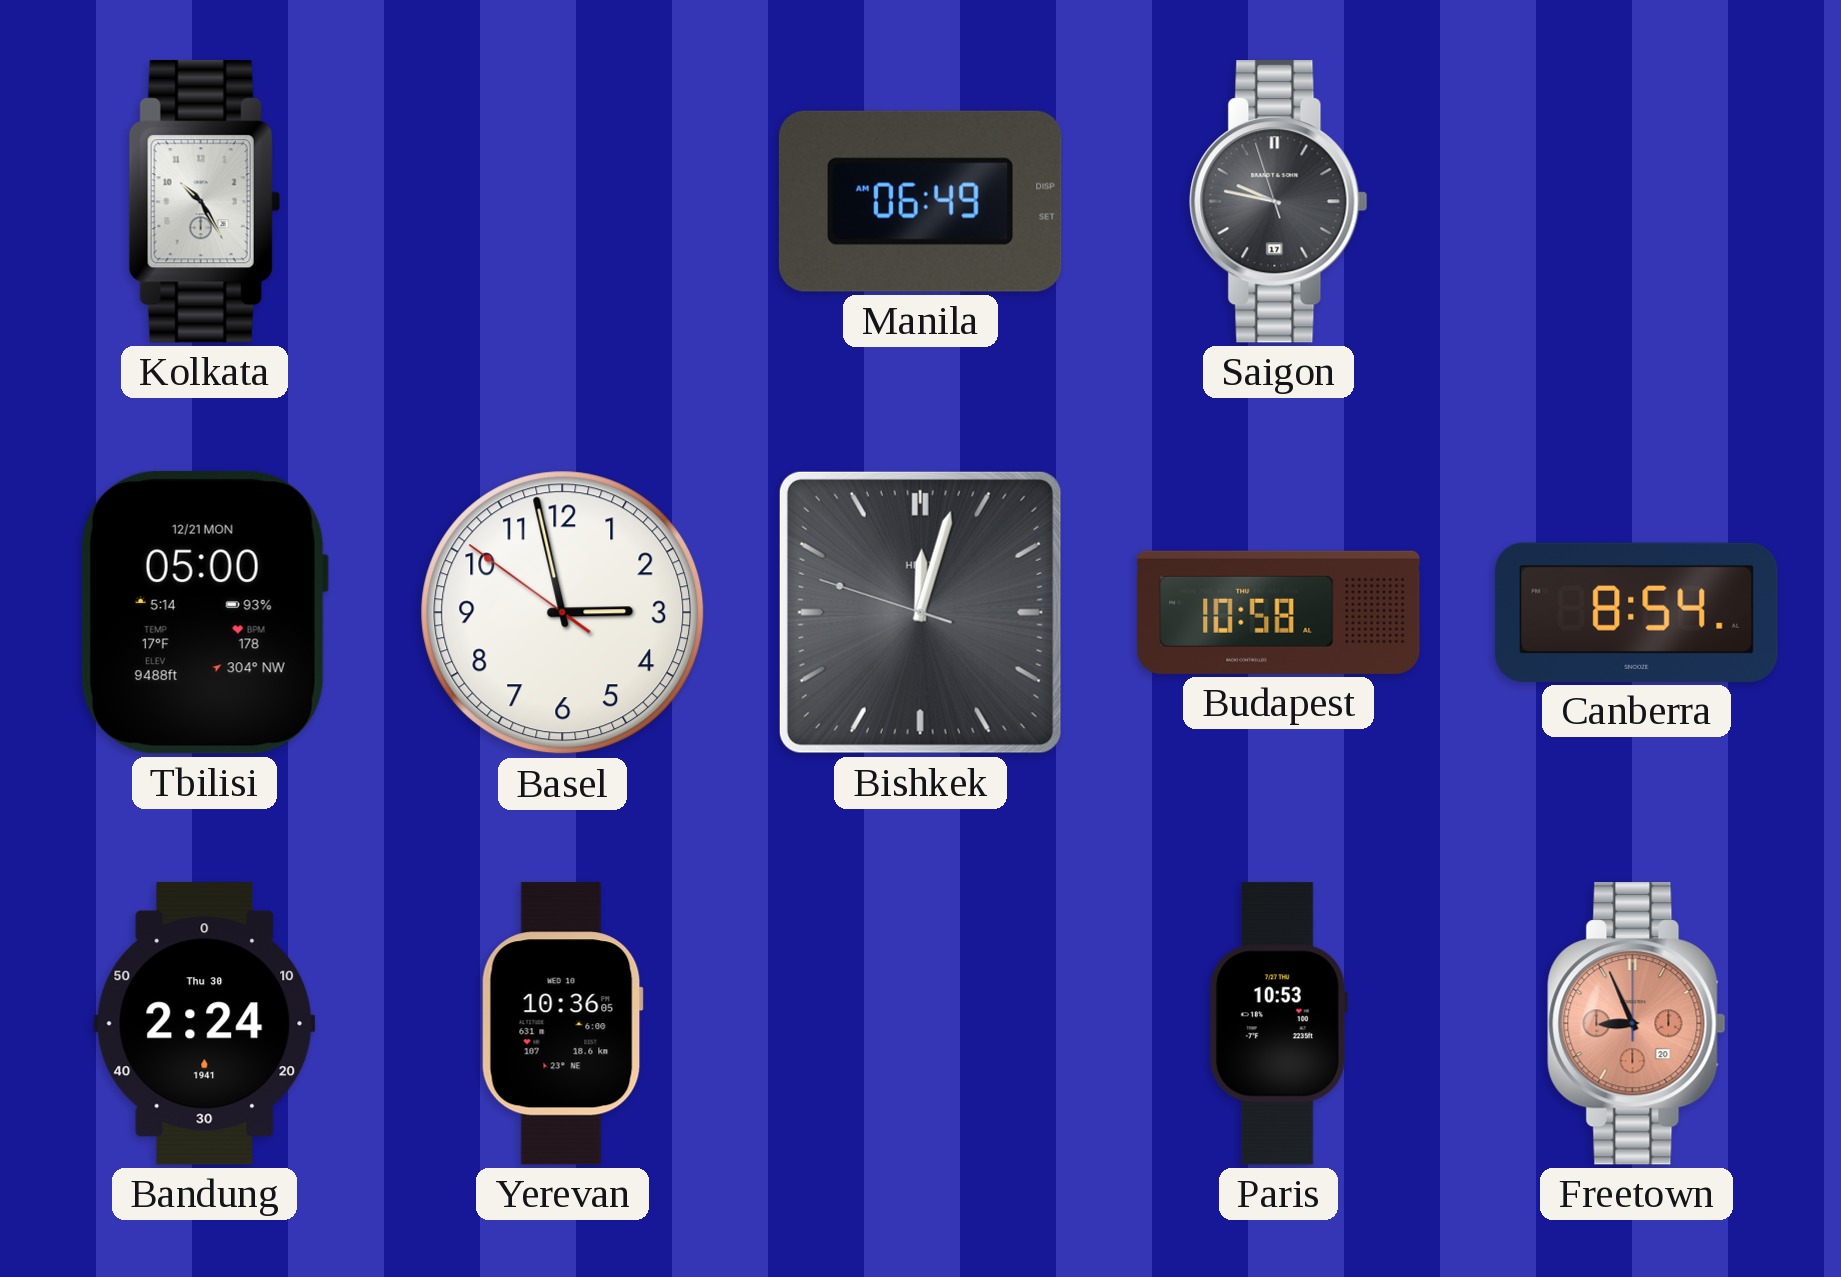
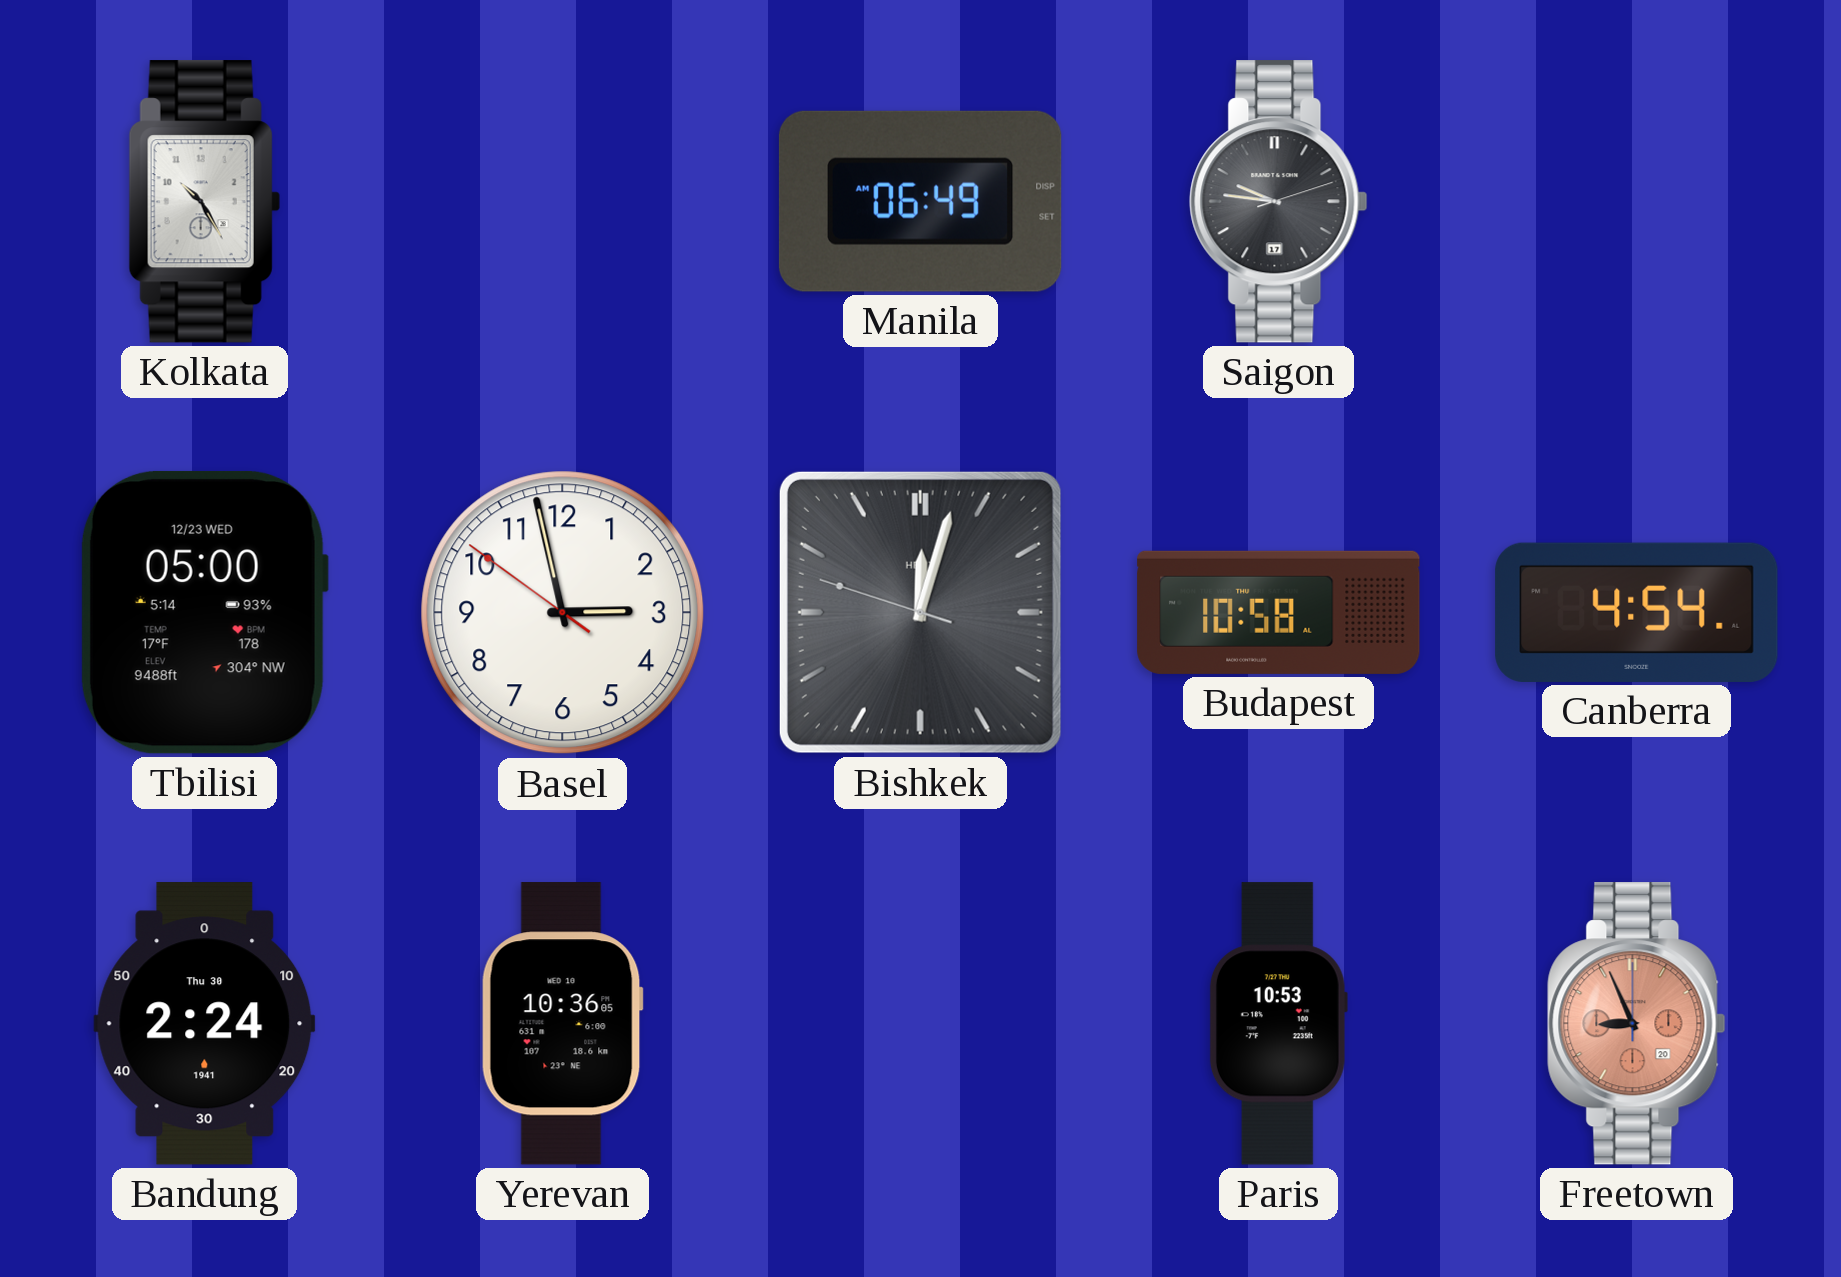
Saigon: 9:46:57 -> 9:46:12
Tbilisi date: 12/21 MON -> 12/23 WED
Canberra: 8:54 -> 4:54
